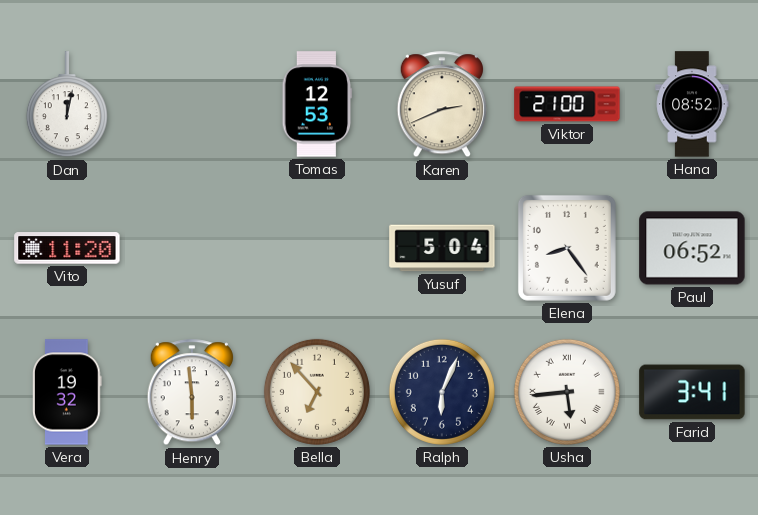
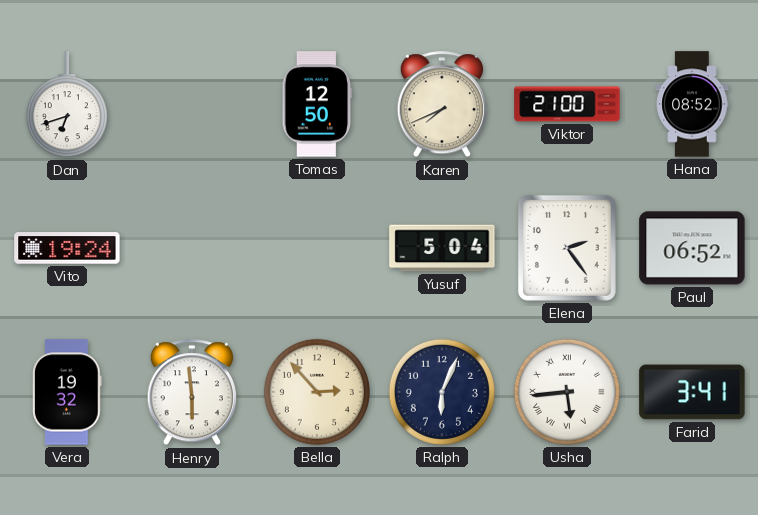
Dan: 12:02 -> 6:42
Tomas: 12:53 -> 12:50
Karen: 2:41 -> 7:41
Vito: 11:20 -> 19:24
Elena: 8:24 -> 2:24
Bella: 6:53 -> 2:53
